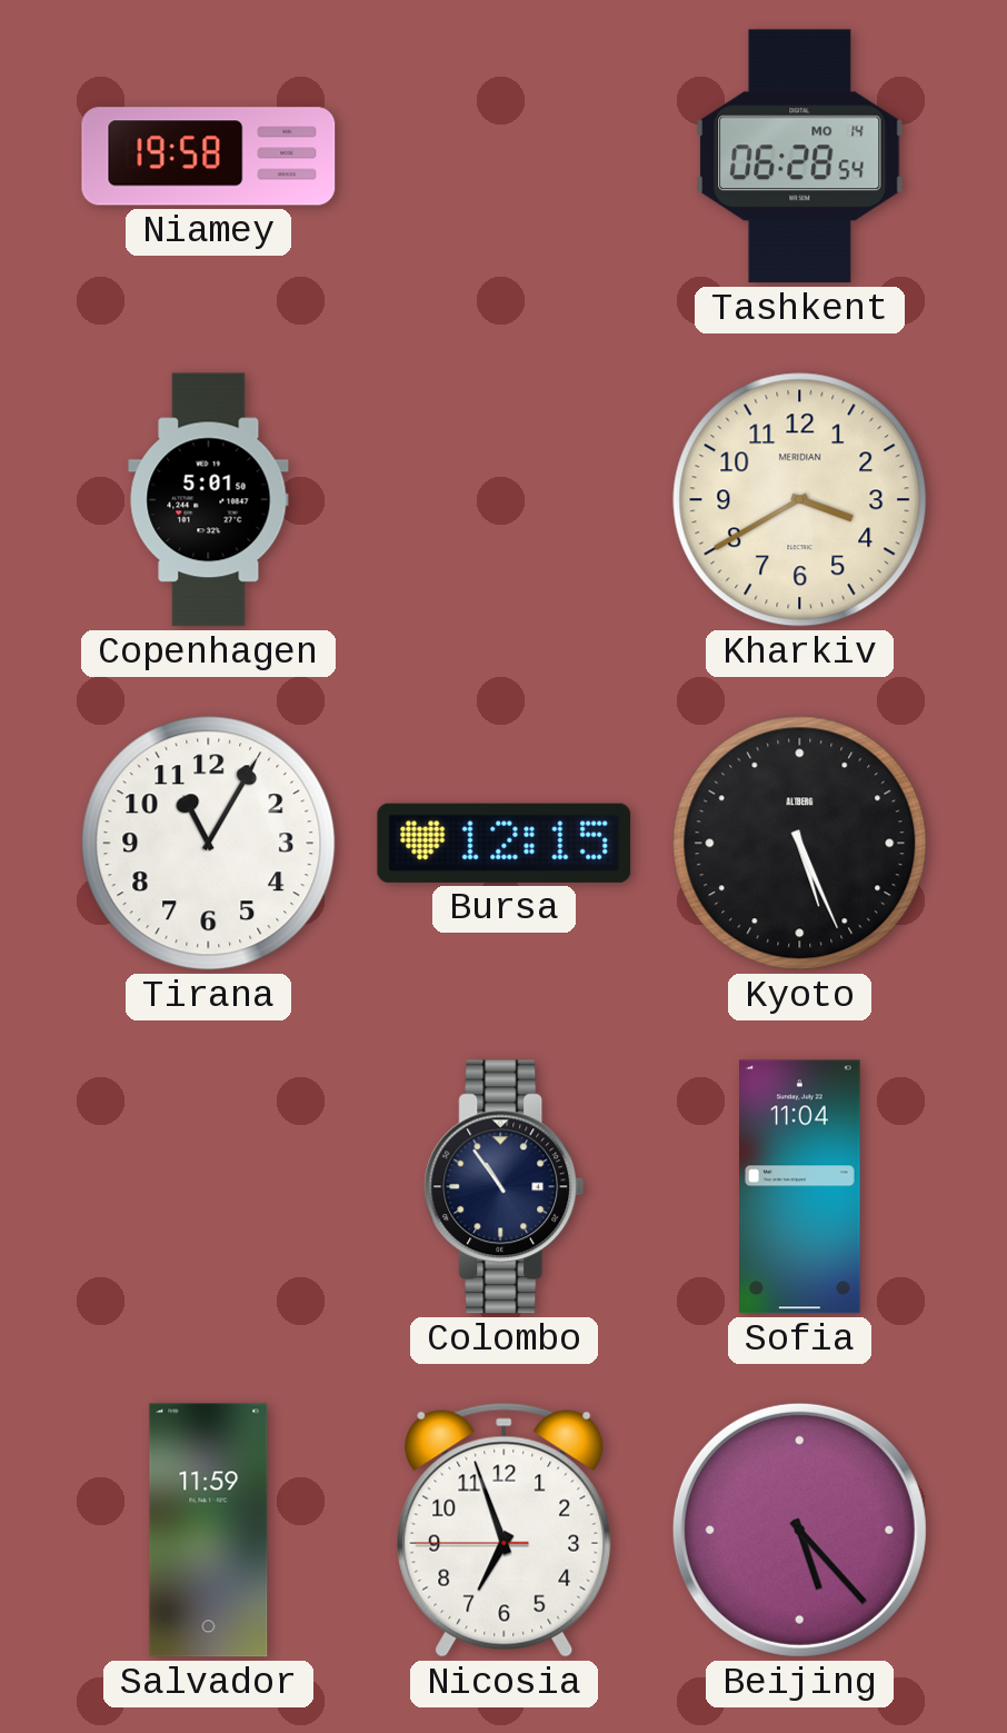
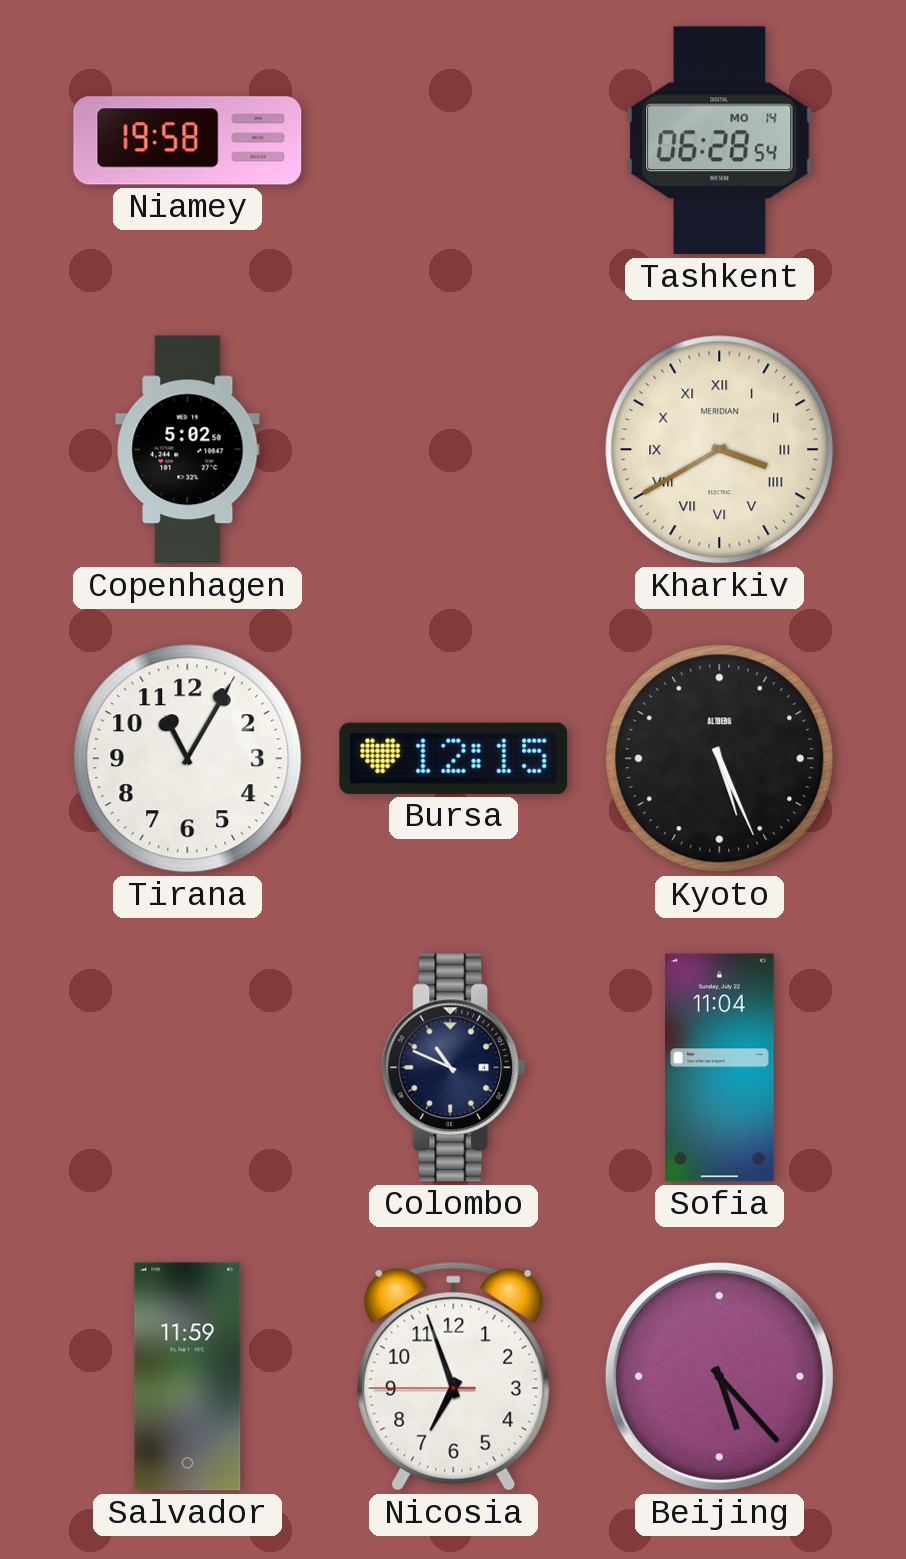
Copenhagen: 5:01 -> 5:02
Kharkiv numerals: Arabic -> Roman
Colombo: 10:54 -> 10:49
